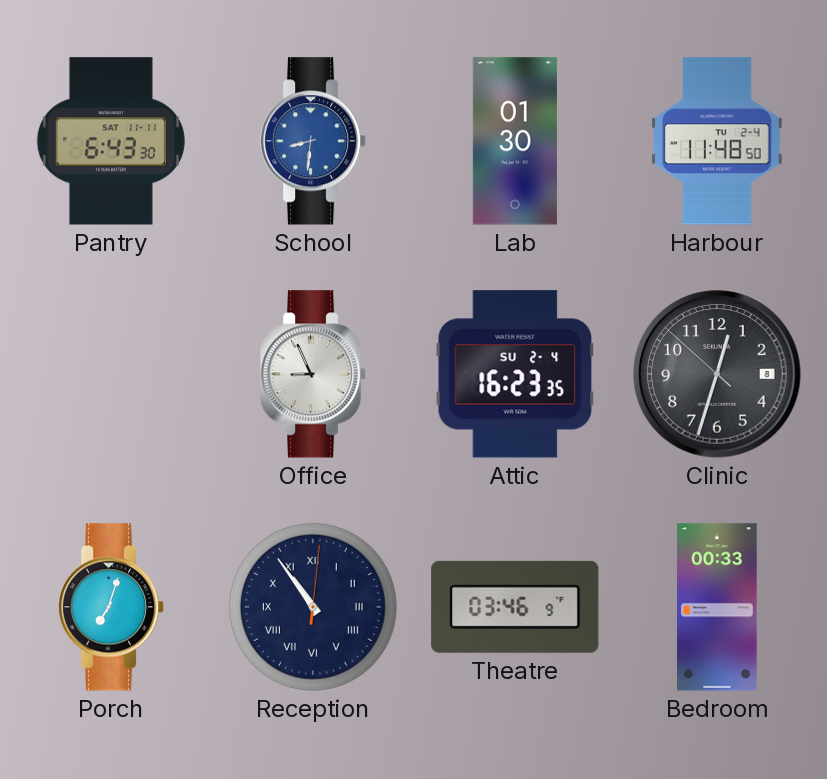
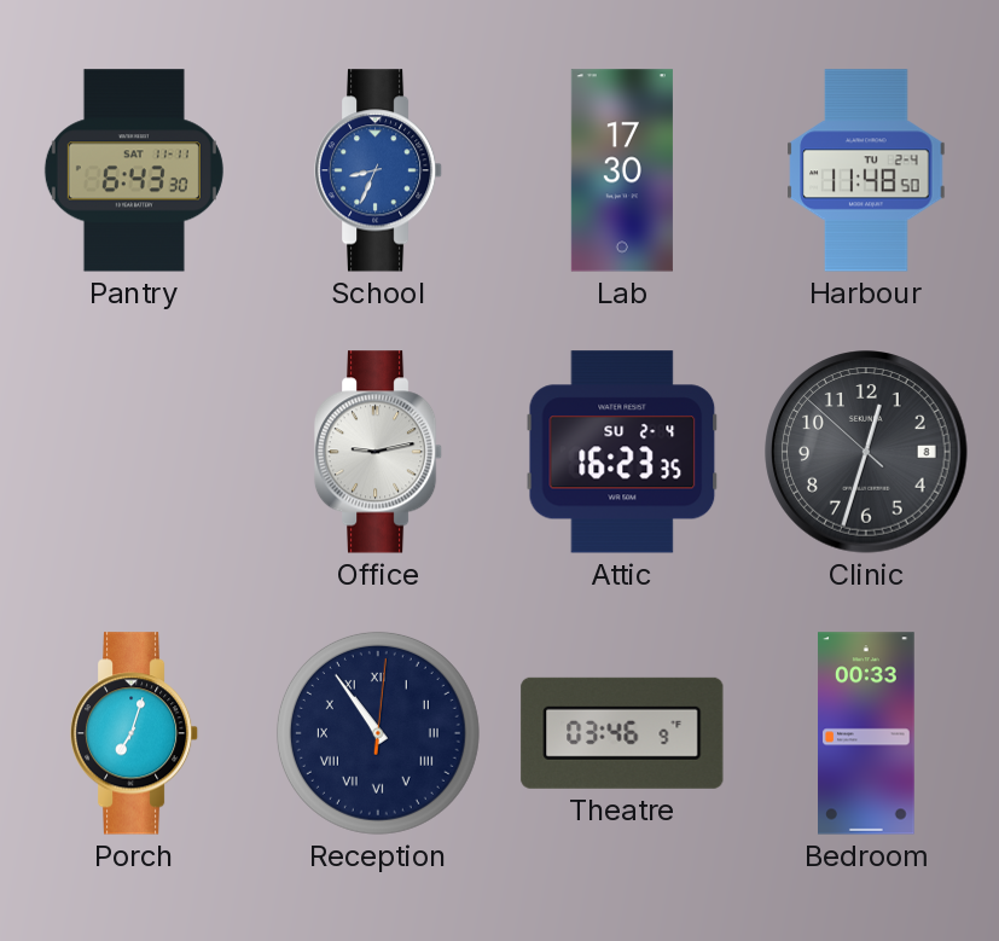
School: 8:31 -> 8:34
Lab: 01:30 -> 17:30
Office: 8:56 -> 9:13
